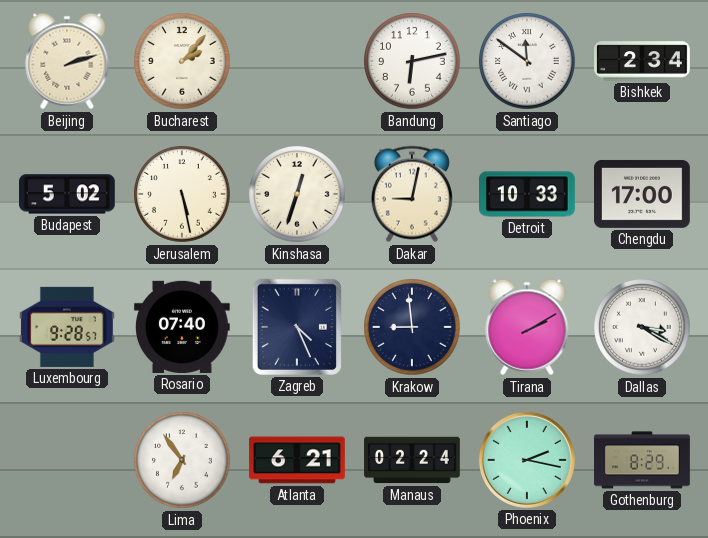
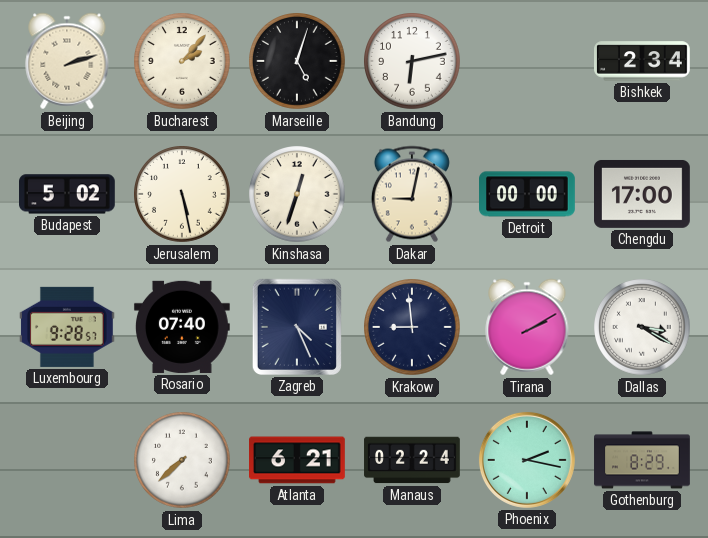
Marseille: none -> 5:03
Santiago: 11:51 -> none
Detroit: 10:33 -> 00:00
Lima: 6:54 -> 7:38
